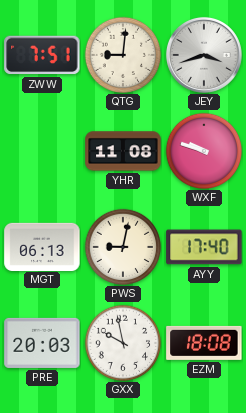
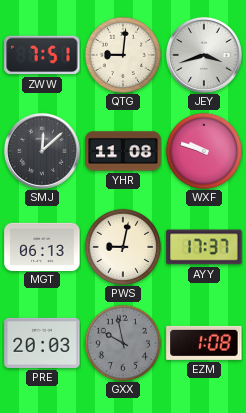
SMJ: none -> 12:08
AYY: 17:40 -> 17:37
GXX dial: white -> grey
EZM: 18:08 -> 1:08
